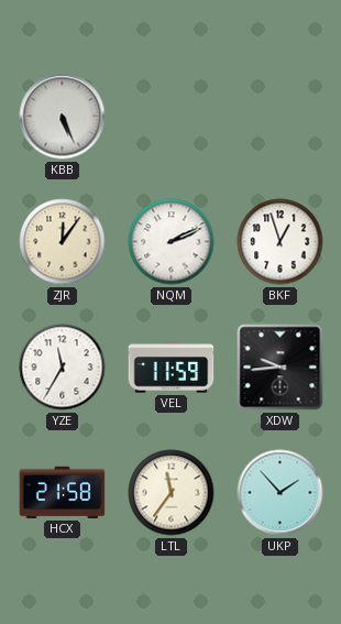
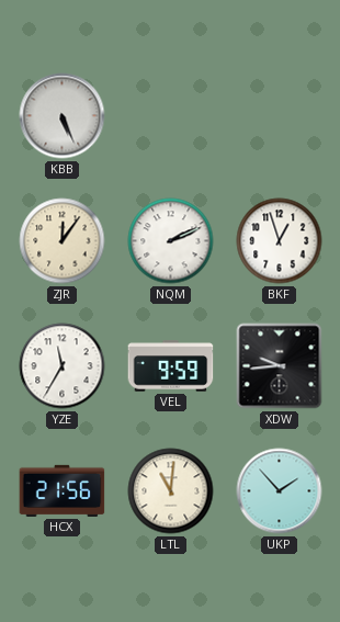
VEL: 11:59 -> 9:59
HCX: 21:58 -> 21:56
LTL: 11:36 -> 11:01
